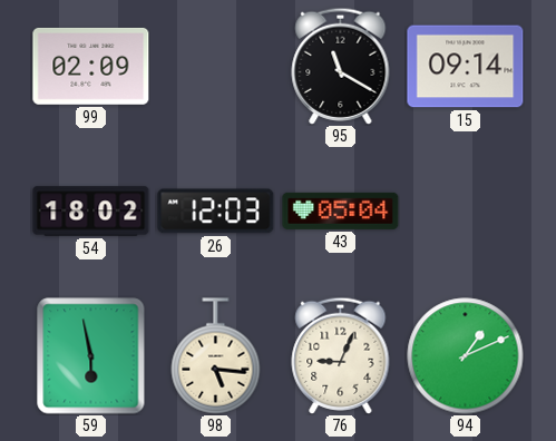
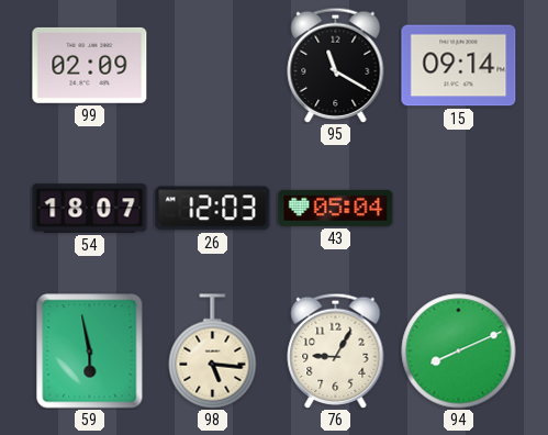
54: 18:02 -> 18:07
76: 9:04 -> 9:05
94: 1:11 -> 8:11
